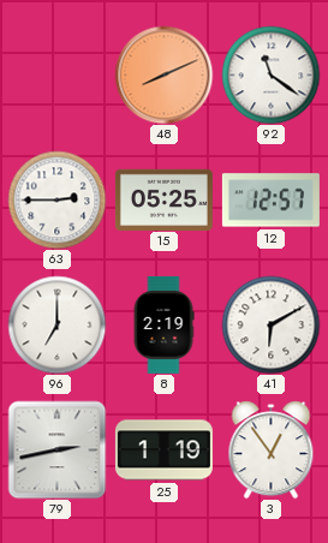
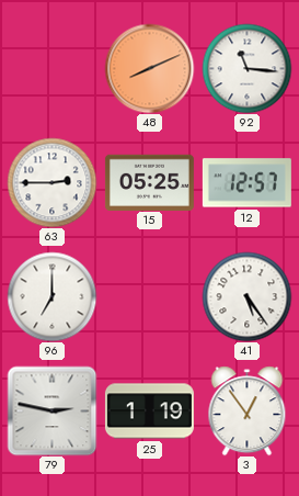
92: 11:21 -> 11:16
8: 2:19 -> none
41: 6:10 -> 5:24
79: 2:43 -> 2:47
